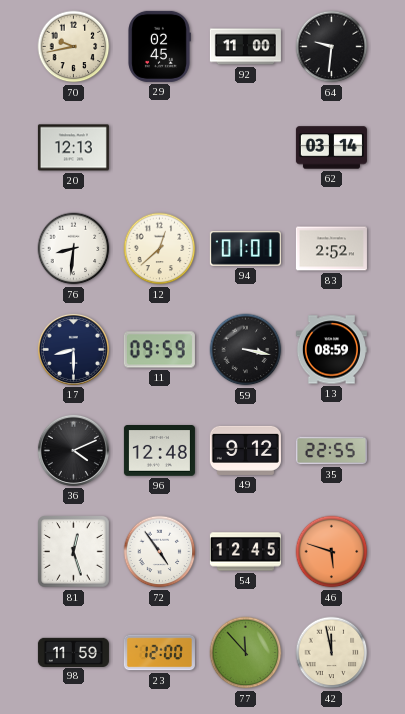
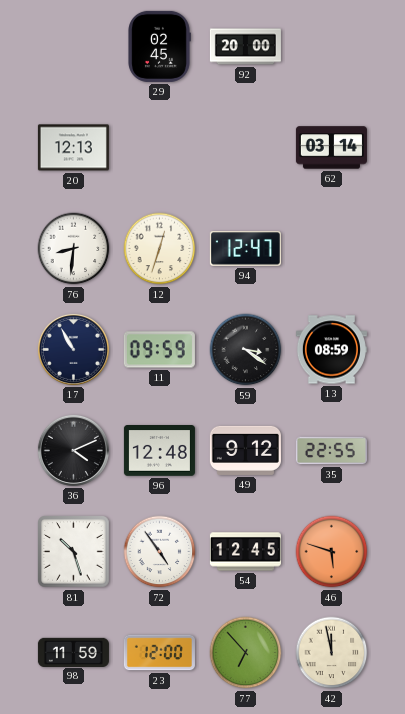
70: 9:43 -> none
92: 11:00 -> 20:00
64: 9:31 -> none
12: 12:38 -> 12:33
94: 01:01 -> 12:47
83: 2:52 -> none
17: 8:30 -> 10:55
59: 3:17 -> 3:21
81: 12:27 -> 10:27
77: 11:53 -> 6:53
